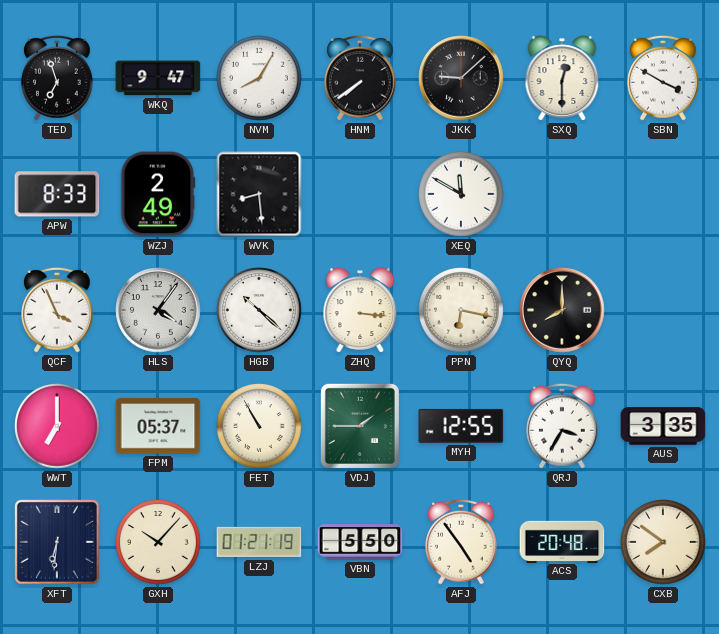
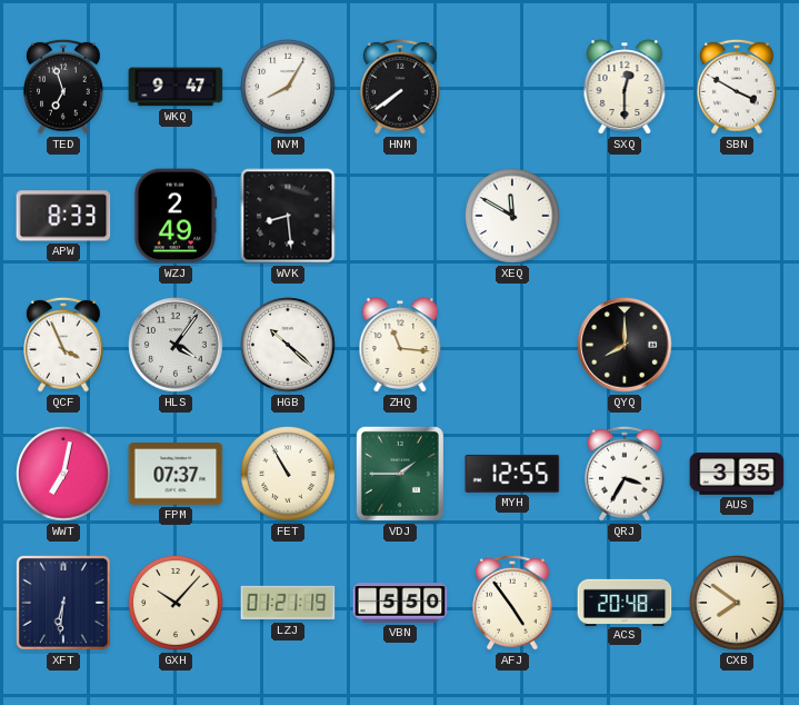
JKK: 9:08 -> none
ZHQ: 3:16 -> 11:16
PPN: 6:17 -> none
WWT: 7:00 -> 7:02
FPM: 05:37 -> 07:37
